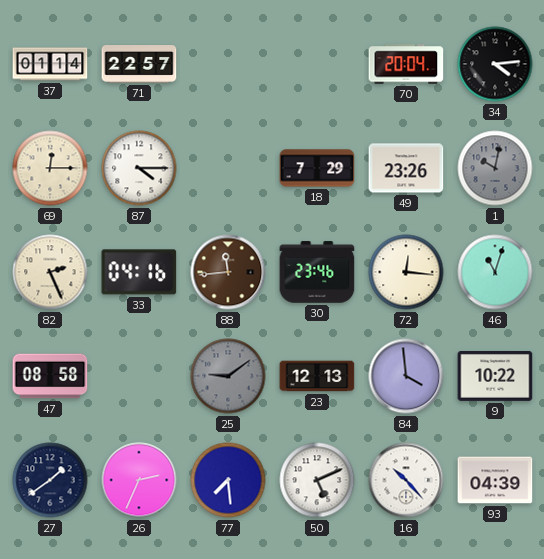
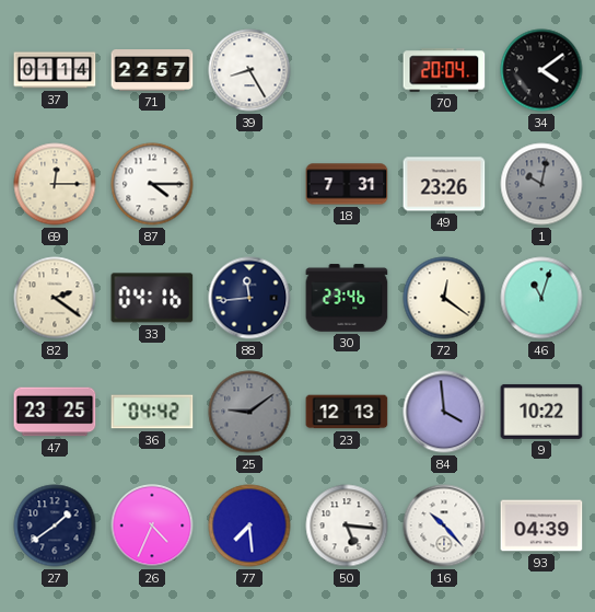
39: none -> 8:25
34: 4:14 -> 4:09
18: 7:29 -> 7:31
82: 2:26 -> 2:21
88 dial: brown -> navy
72: 12:16 -> 12:21
47: 08:58 -> 23:25
36: none -> 04:42
26: 2:34 -> 4:34
50: 5:11 -> 5:16
